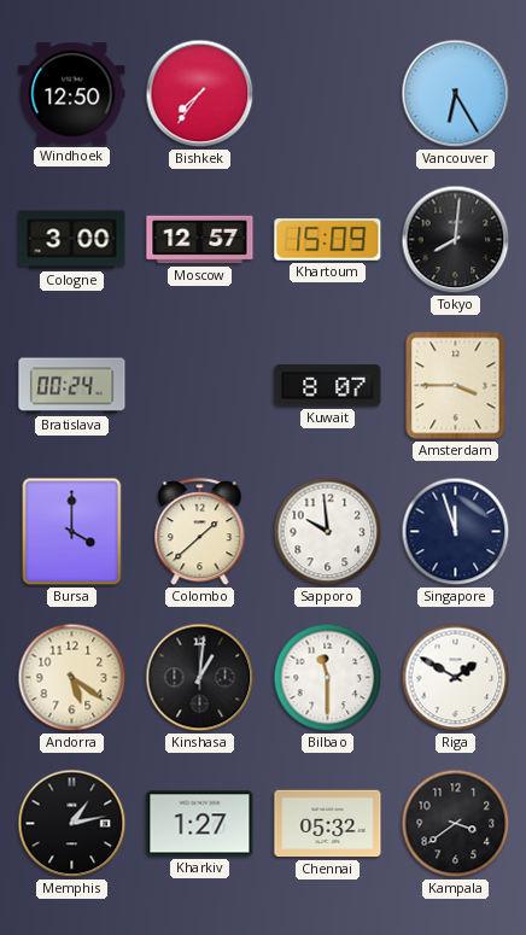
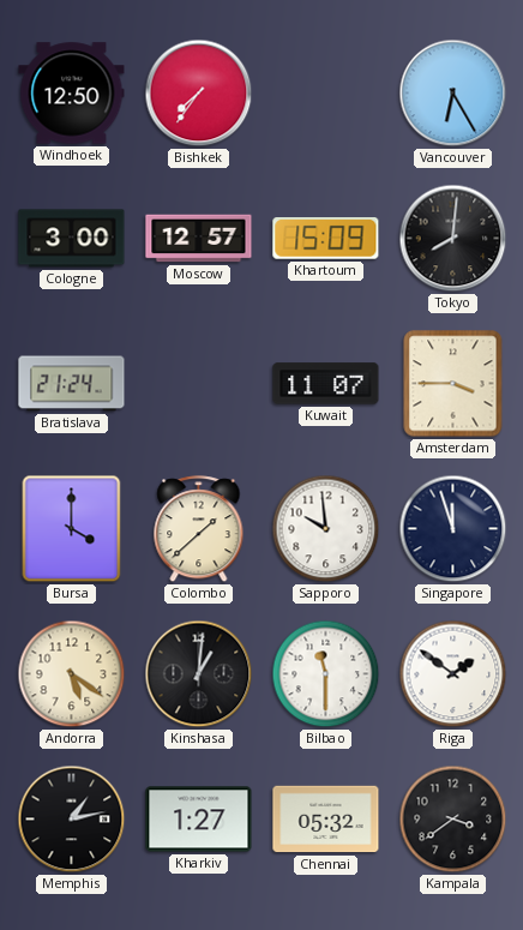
Bratislava: 00:24 -> 21:24
Kuwait: 8:07 -> 11:07
Riga: 1:50 -> 1:51
